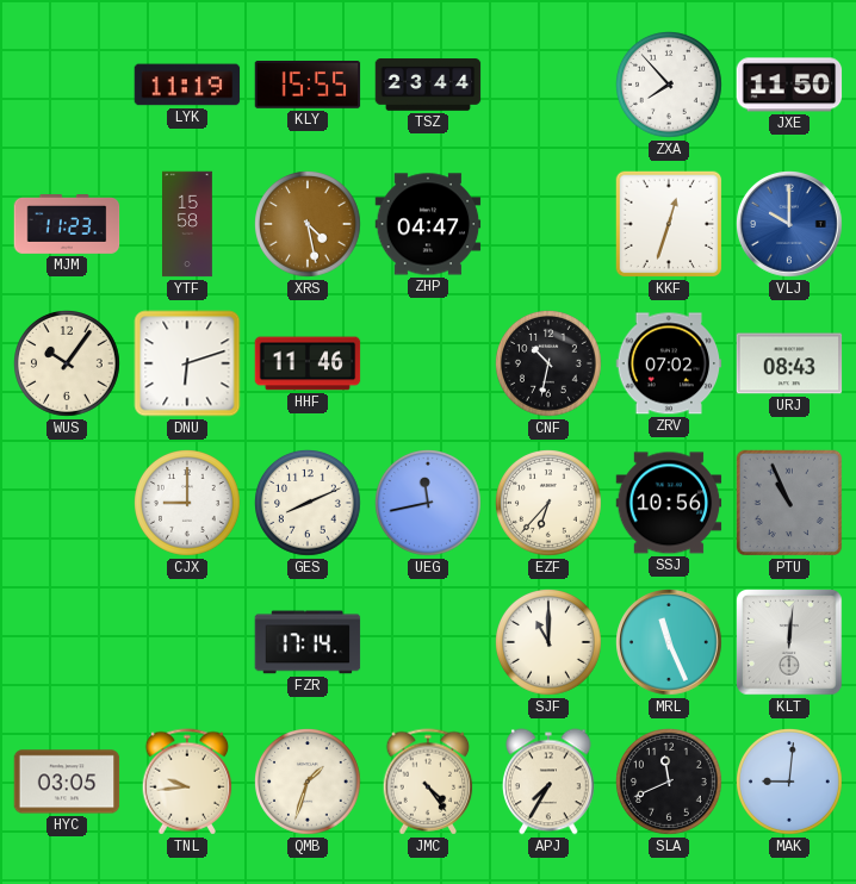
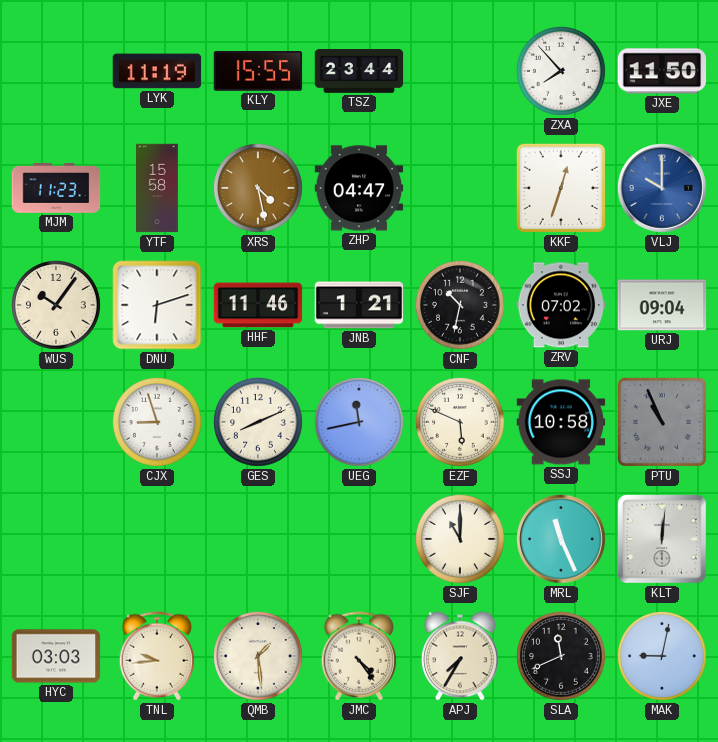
JNB: none -> 1:21
URJ: 08:43 -> 09:04
CJX: 9:00 -> 8:57
EZF: 6:37 -> 5:49
SSJ: 10:56 -> 10:58
FZR: 17:14 -> none
HYC: 03:05 -> 03:03
QMB: 1:33 -> 1:29
MAK: 9:01 -> 9:02
